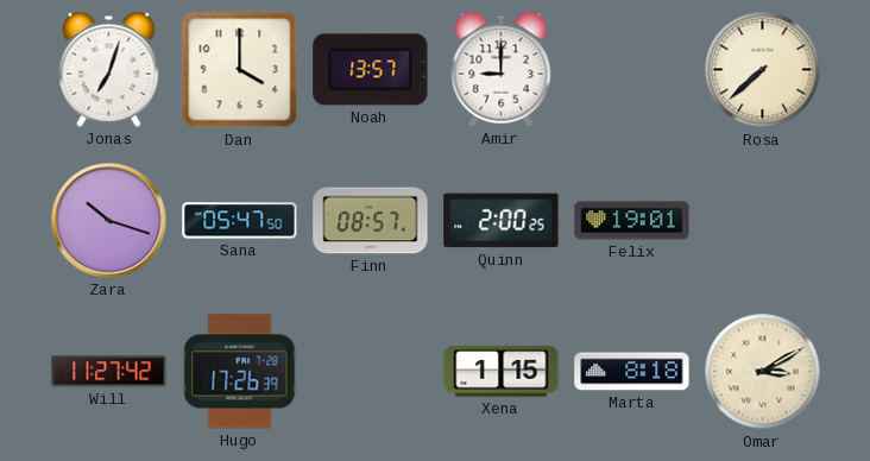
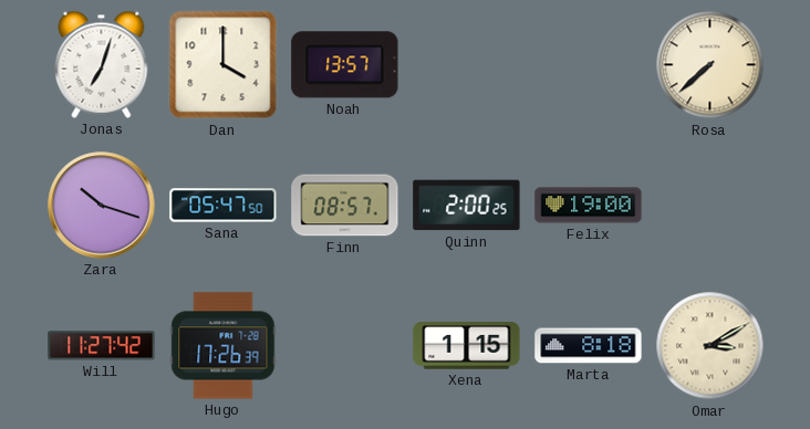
Amir: 9:00 -> none
Felix: 19:01 -> 19:00
